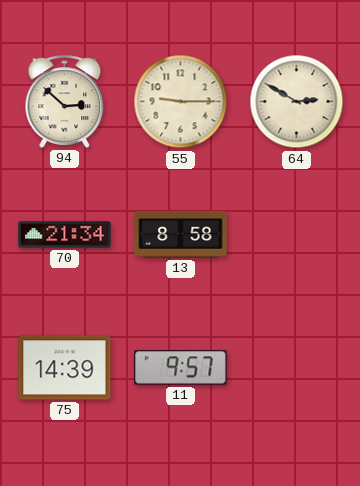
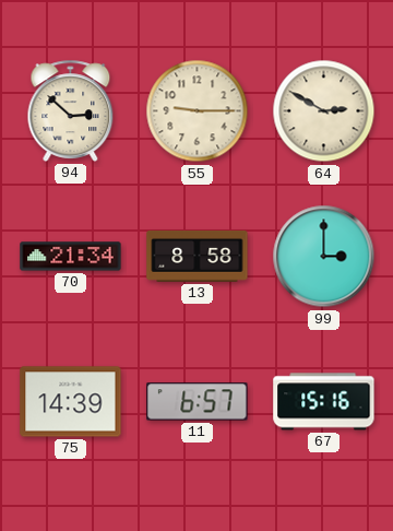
99: none -> 3:00
11: 9:57 -> 6:57
67: none -> 15:16
